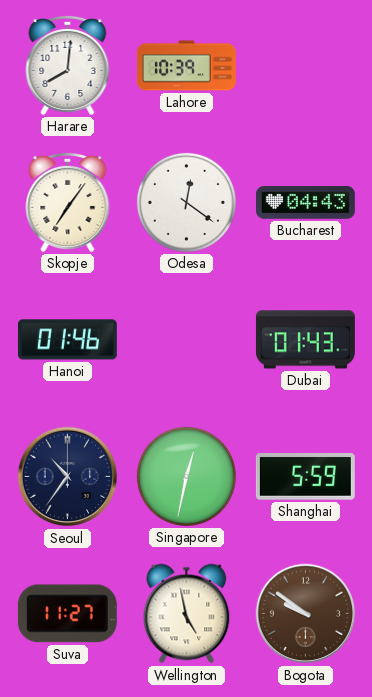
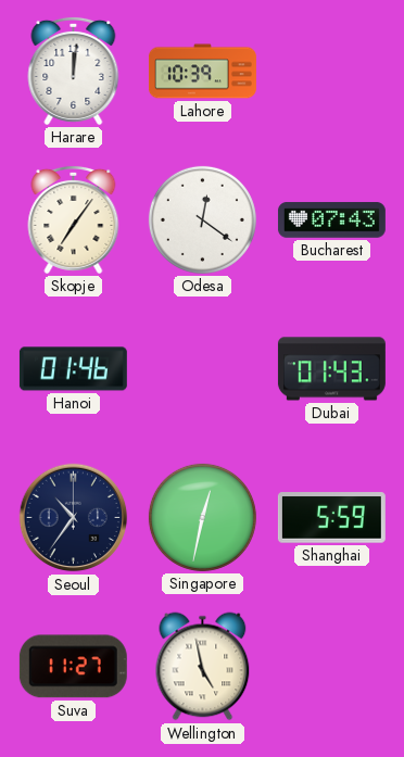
Harare: 8:01 -> 12:01
Bucharest: 04:43 -> 07:43
Bogota: 9:51 -> none
